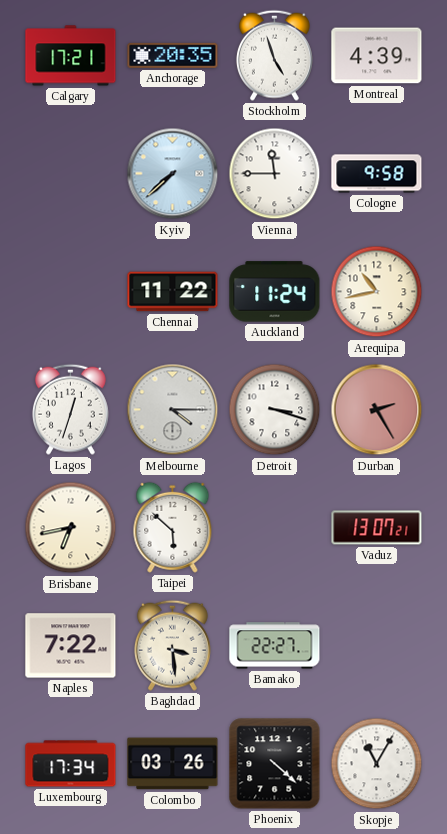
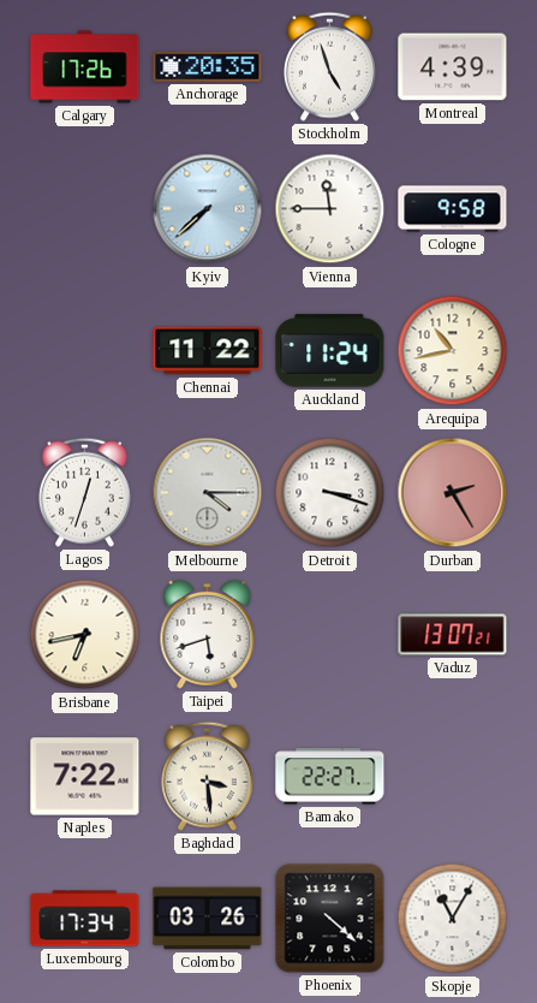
Calgary: 17:21 -> 17:26
Taipei: 5:52 -> 5:42
